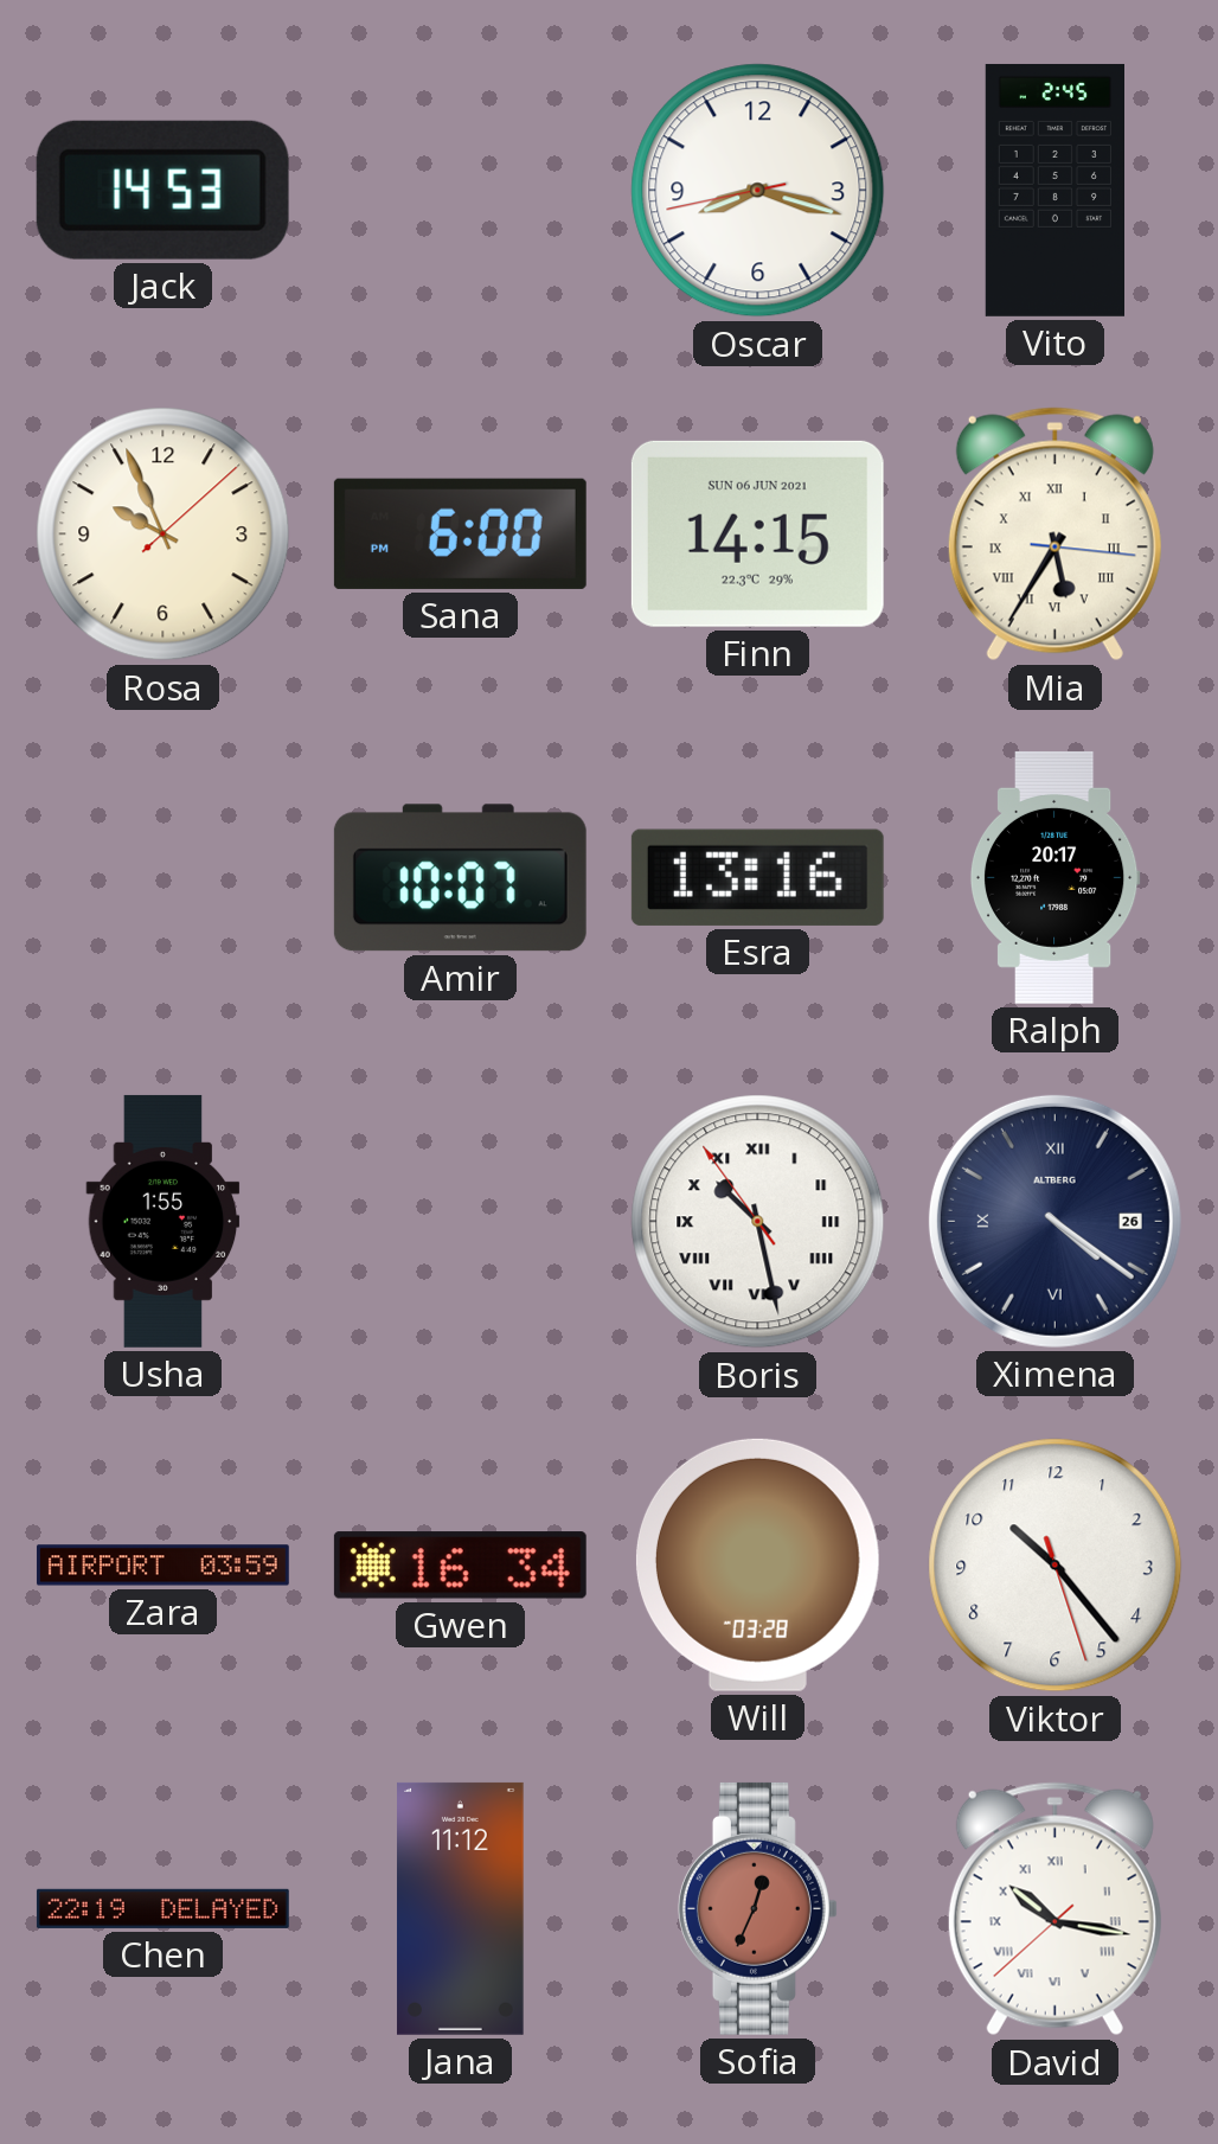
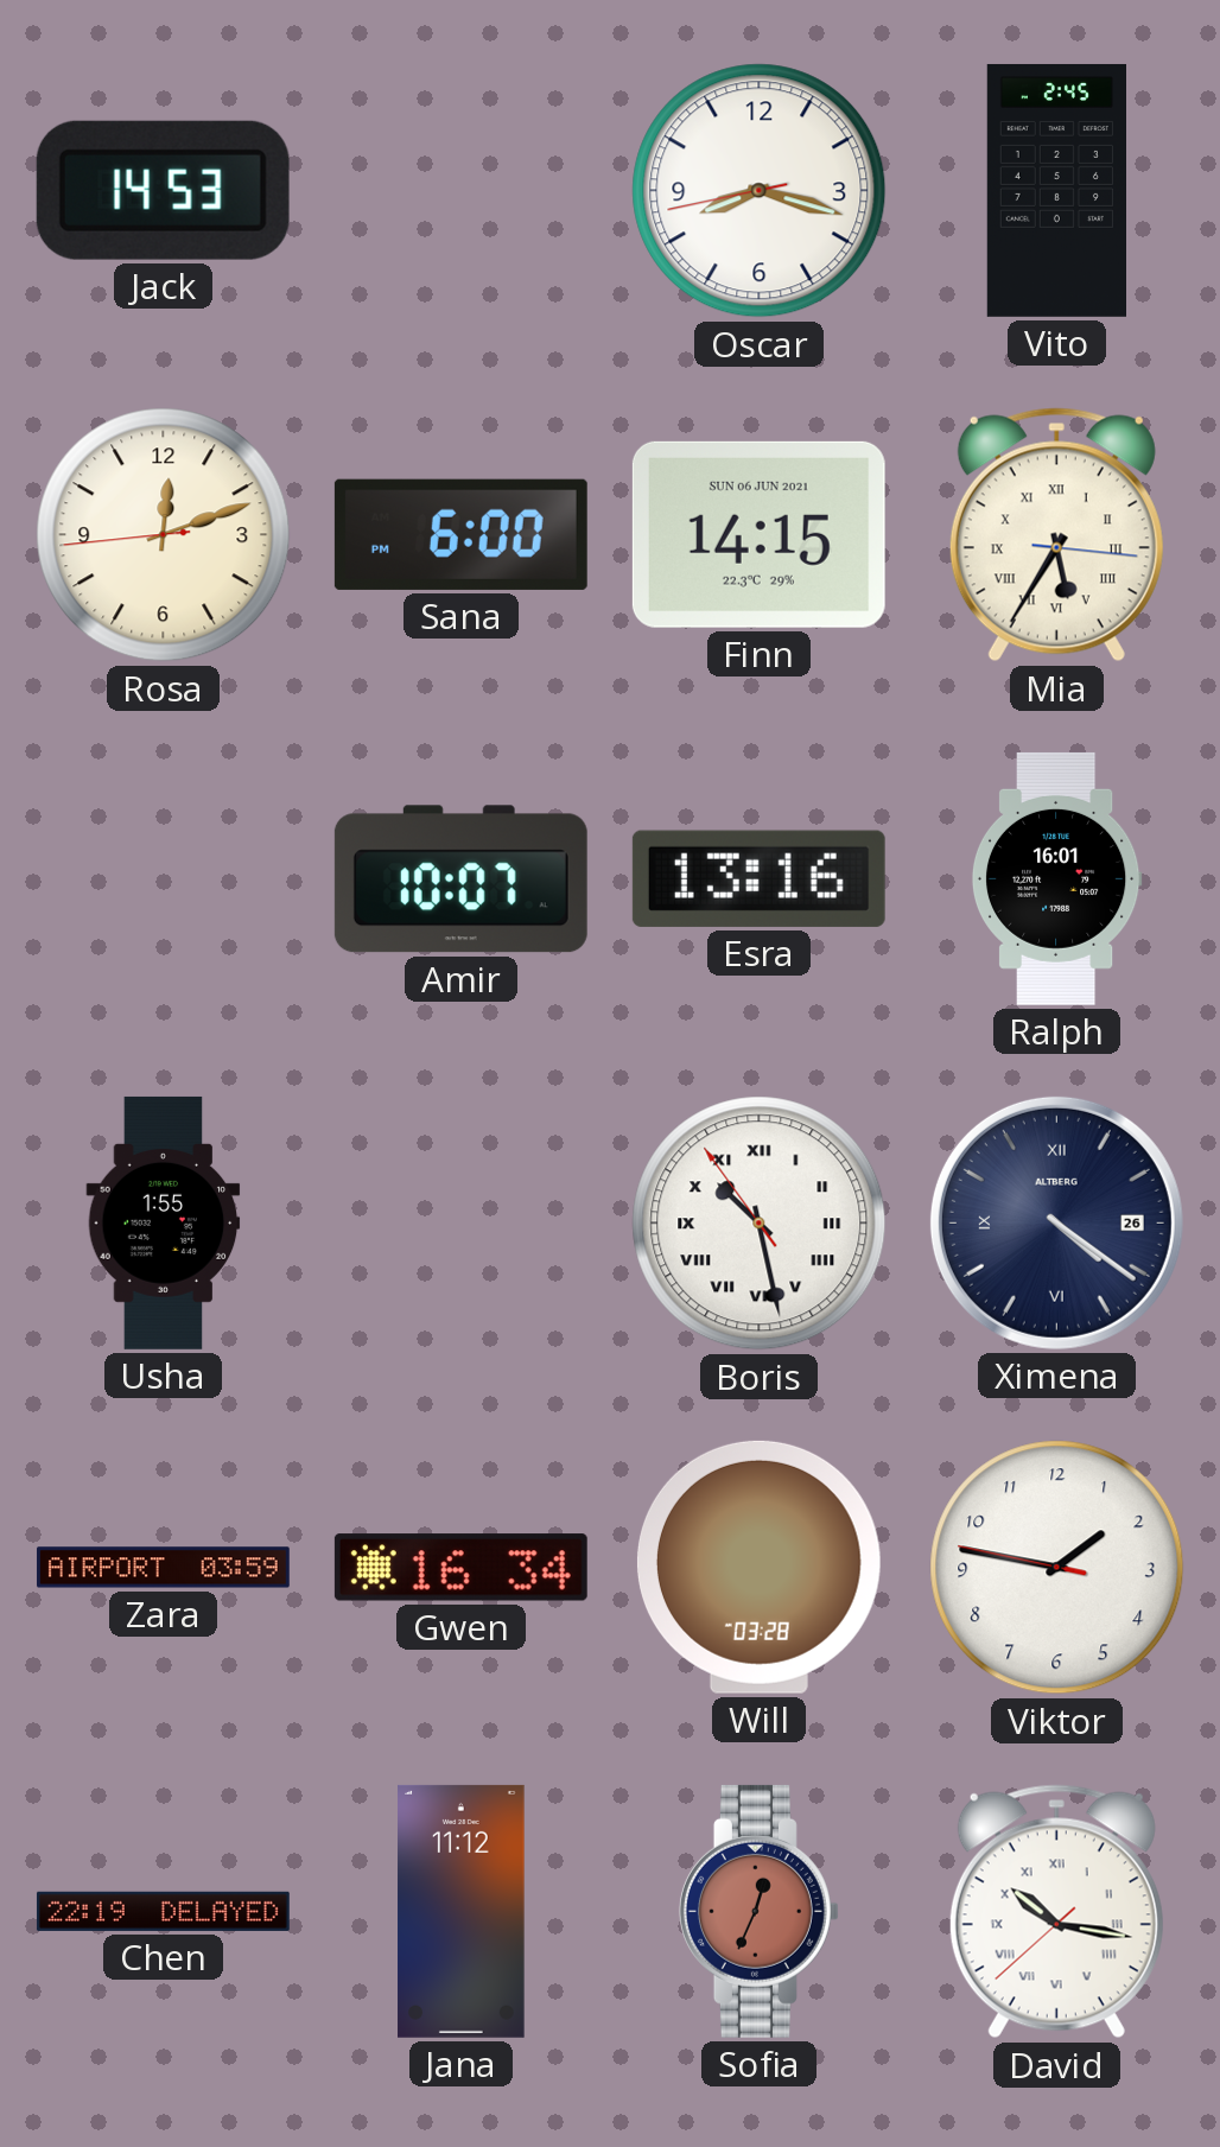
Rosa: 9:56 -> 12:11
Ralph: 20:17 -> 16:01
Viktor: 10:23 -> 1:46
